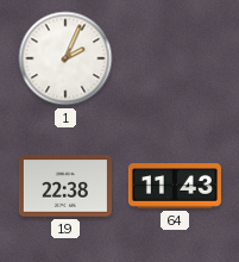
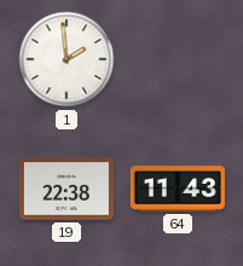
1: 2:04 -> 1:59
